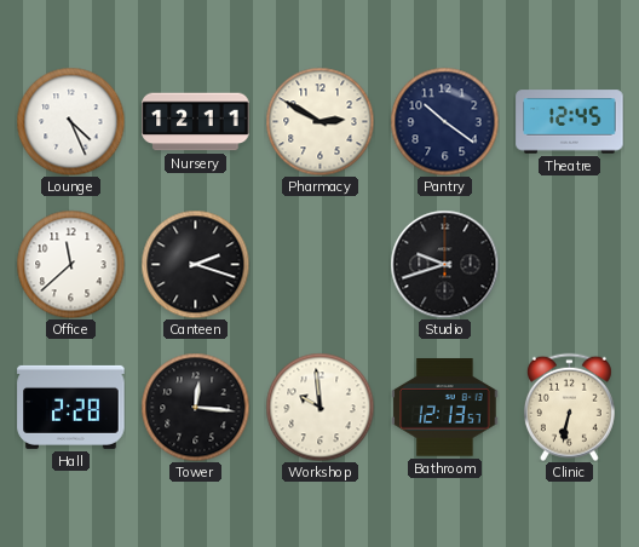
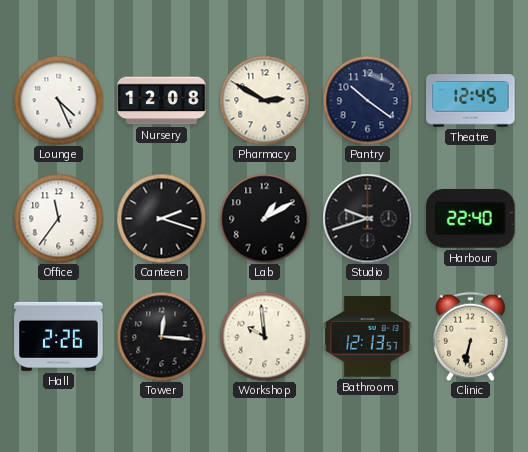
Nursery: 12:11 -> 12:08
Office: 11:38 -> 11:36
Lab: none -> 1:10
Harbour: none -> 22:40
Hall: 2:28 -> 2:26
